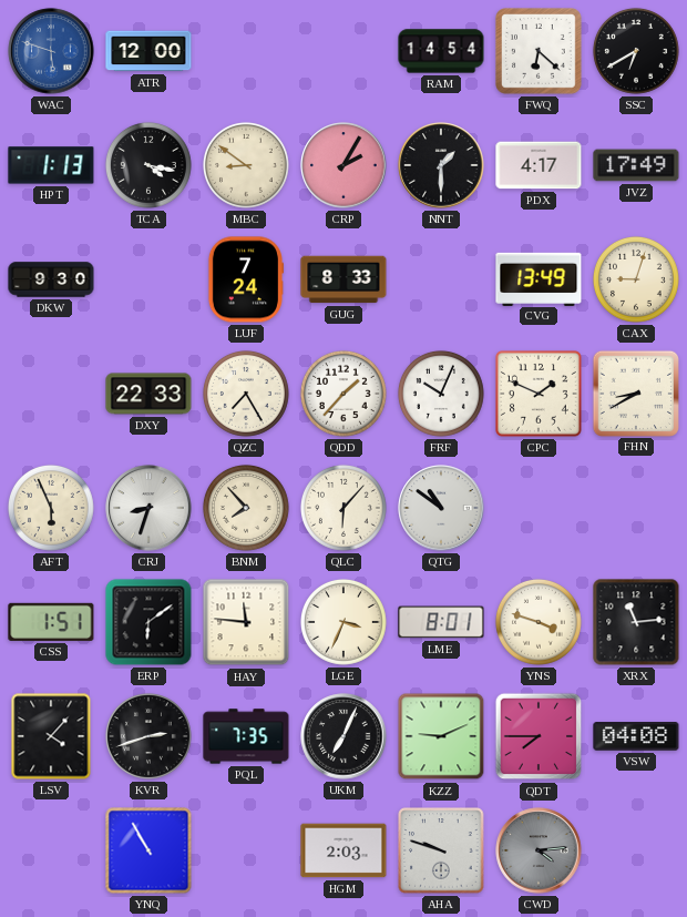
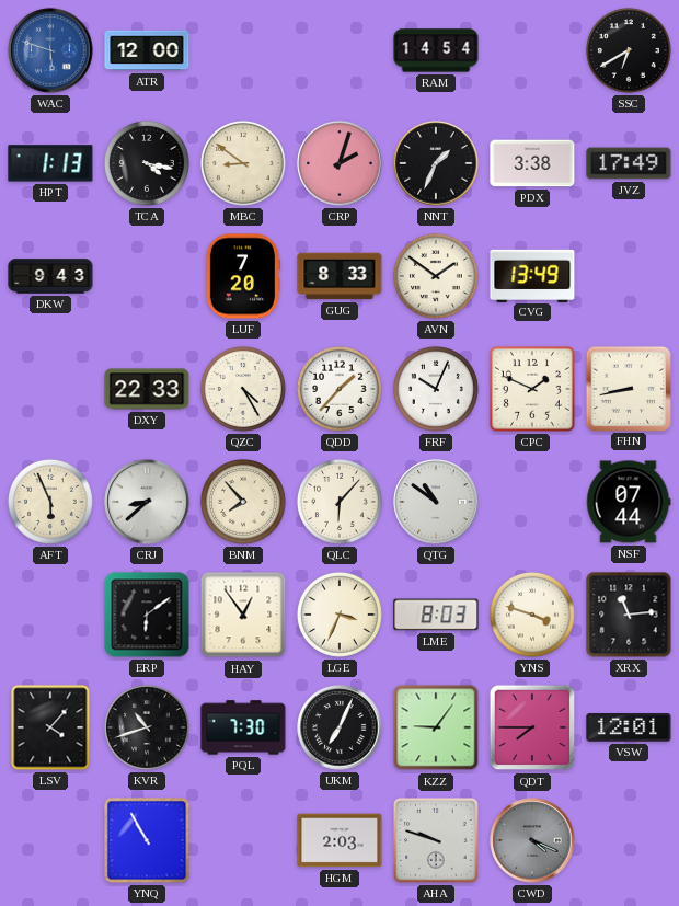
FWQ: 6:22 -> none
CRP: 2:05 -> 2:03
NNT: 1:30 -> 1:34
PDX: 4:17 -> 3:38
DKW: 9:30 -> 9:43
LUF: 7:24 -> 7:20
AVN: none -> 1:51
CAX: 9:03 -> none
QZC: 7:25 -> 4:25
FHN: 8:40 -> 8:43
CRJ: 8:33 -> 8:38
NSF: none -> 07:44
CSS: 1:51 -> none
HAY: 11:46 -> 12:54
LME: 8:01 -> 8:03
KVR: 2:42 -> 10:42
PQL: 7:35 -> 7:30
KZZ: 9:11 -> 9:06
VSW: 04:08 -> 12:01
CWD: 4:14 -> 4:19
